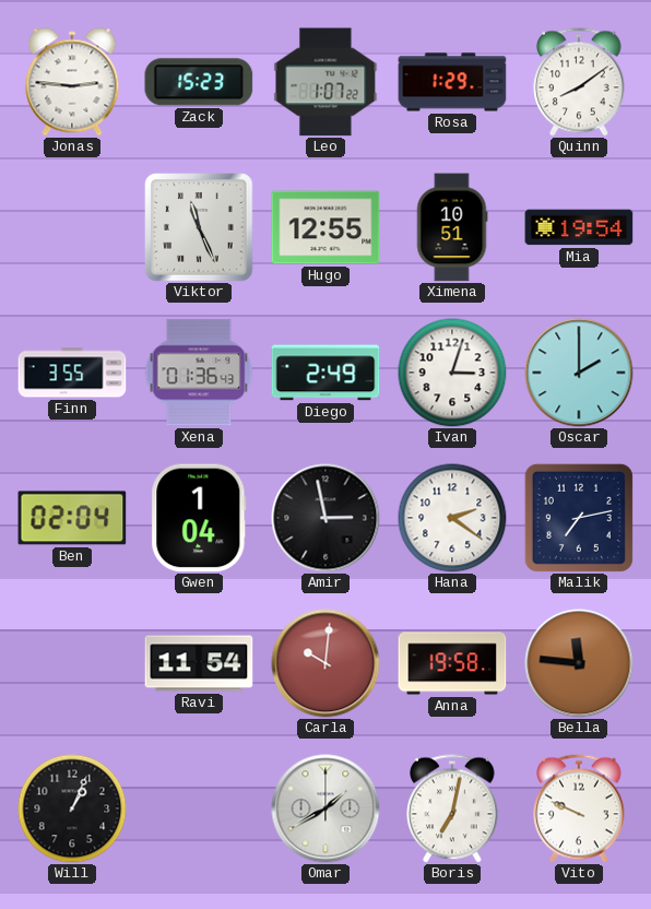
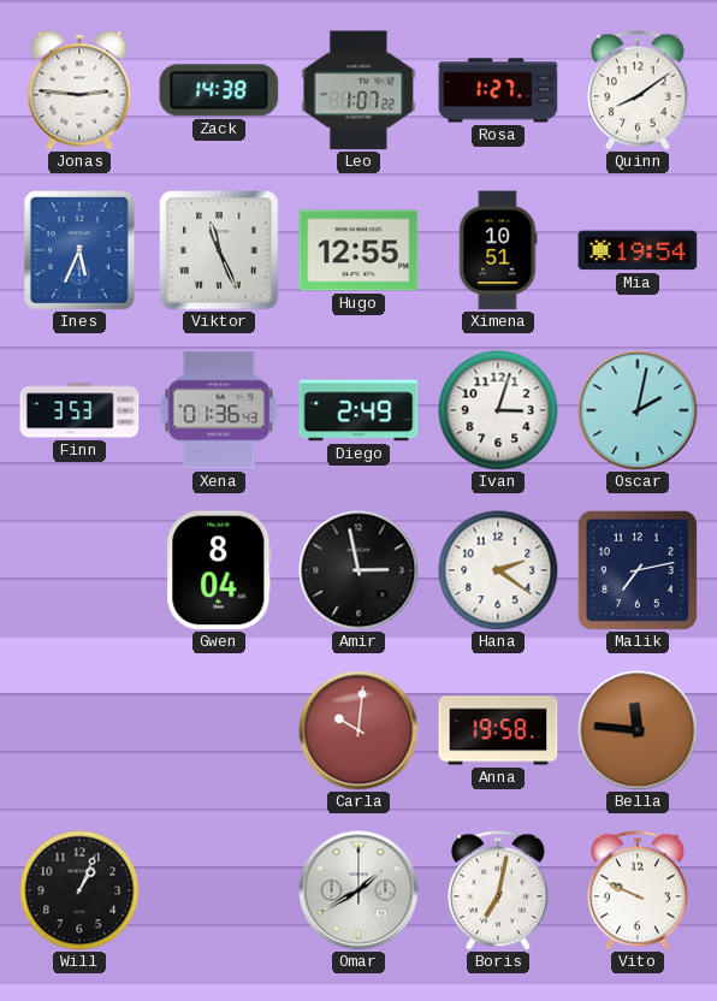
Zack: 15:23 -> 14:38
Rosa: 1:29 -> 1:27
Ines: none -> 5:34
Finn: 3:55 -> 3:53
Oscar: 2:00 -> 2:02
Ben: 02:04 -> none
Gwen: 1:04 -> 8:04
Ravi: 11:54 -> none
